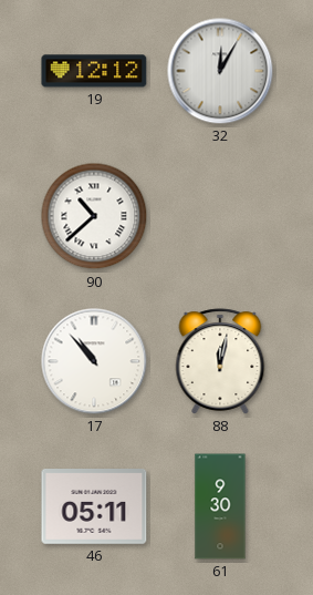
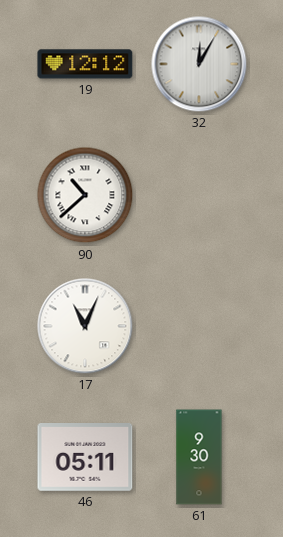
17: 10:53 -> 11:04
88: 12:02 -> none
